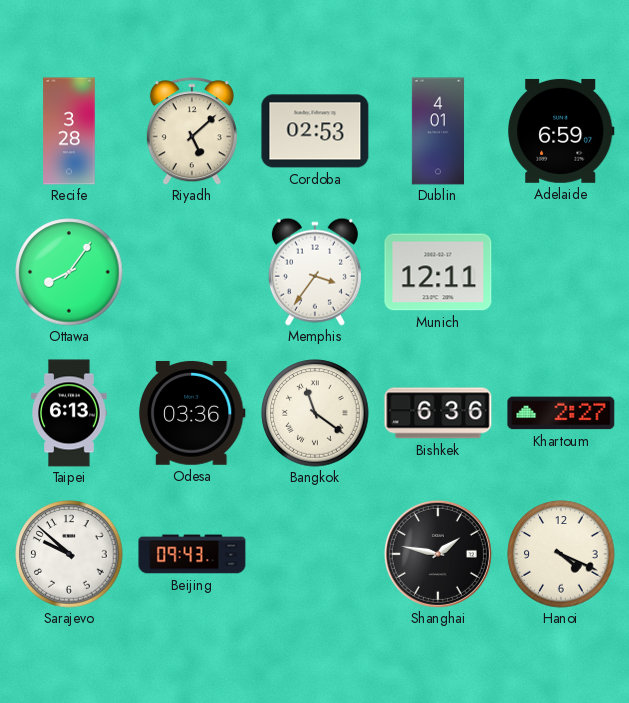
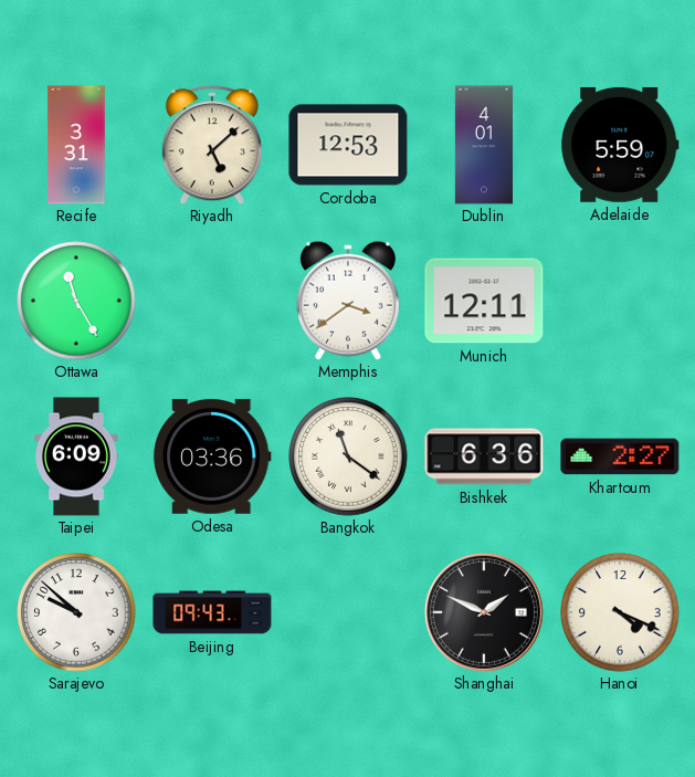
Recife: 3:28 -> 3:31
Cordoba: 02:53 -> 12:53
Adelaide: 6:59 -> 5:59
Ottawa: 8:06 -> 11:25
Memphis: 3:36 -> 3:39
Taipei: 6:13 -> 6:09
Shanghai: 1:47 -> 1:49
